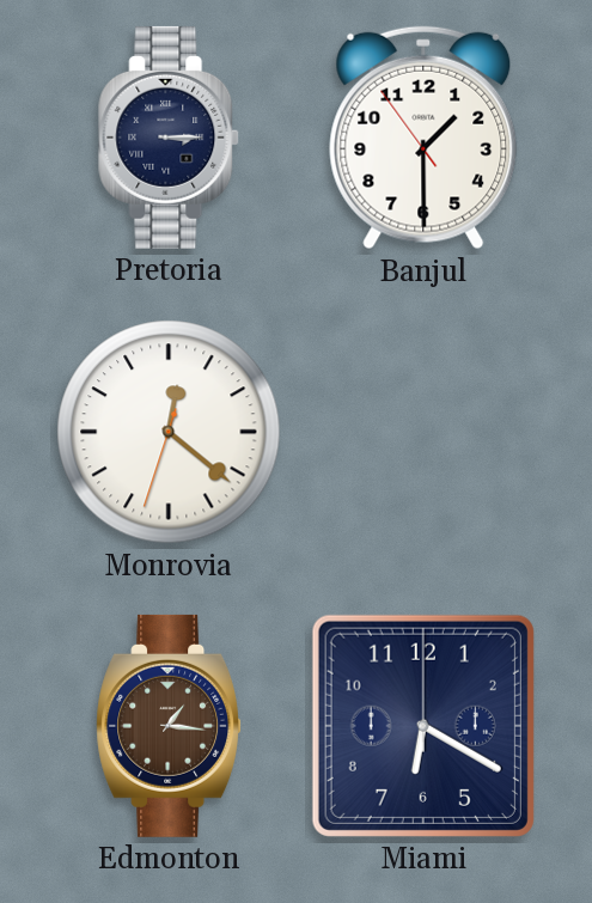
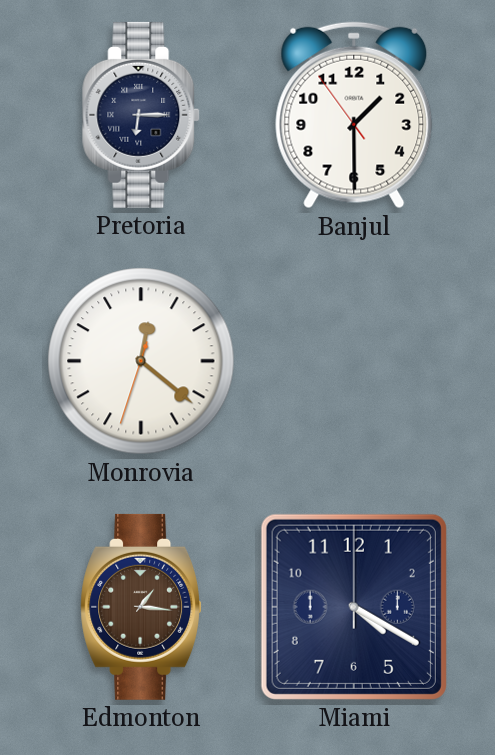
Pretoria: 3:15 -> 6:15
Miami: 6:20 -> 4:20
